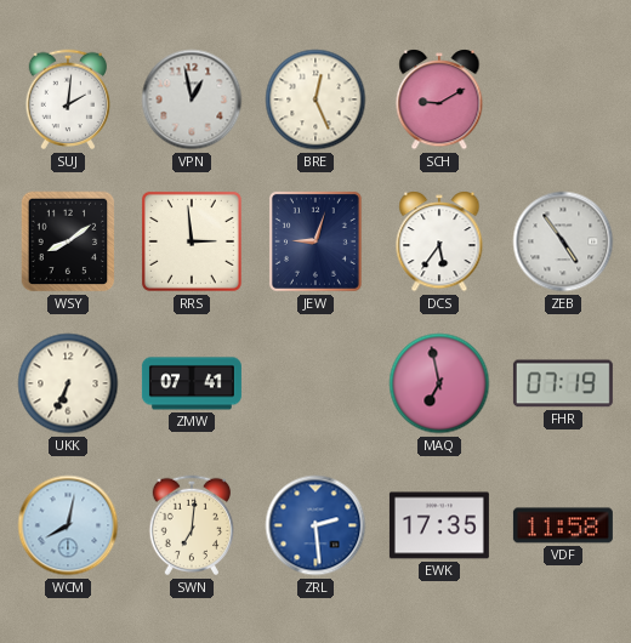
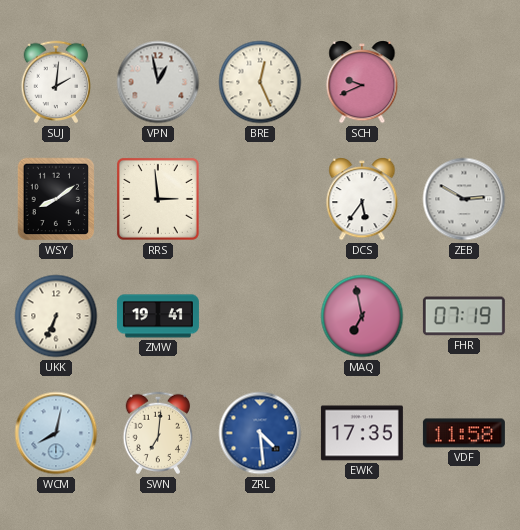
SCH: 9:10 -> 9:41
JEW: 9:03 -> none
ZEB: 4:54 -> 2:50
ZMW: 07:41 -> 19:41
ZRL: 2:29 -> 4:29
